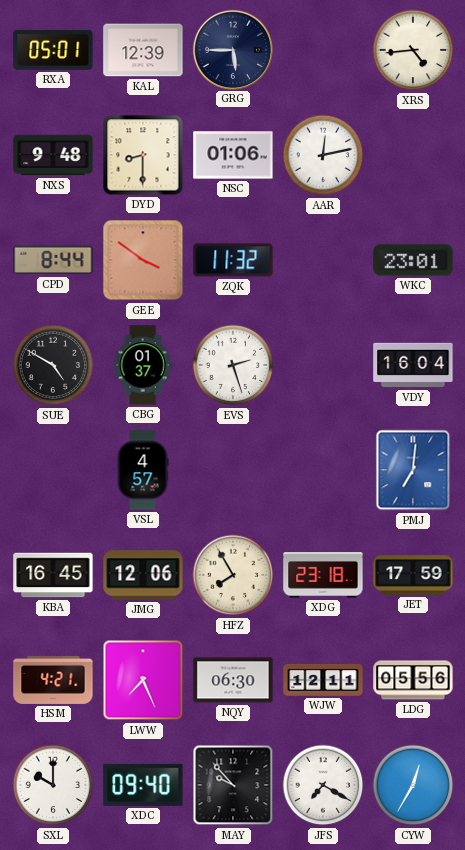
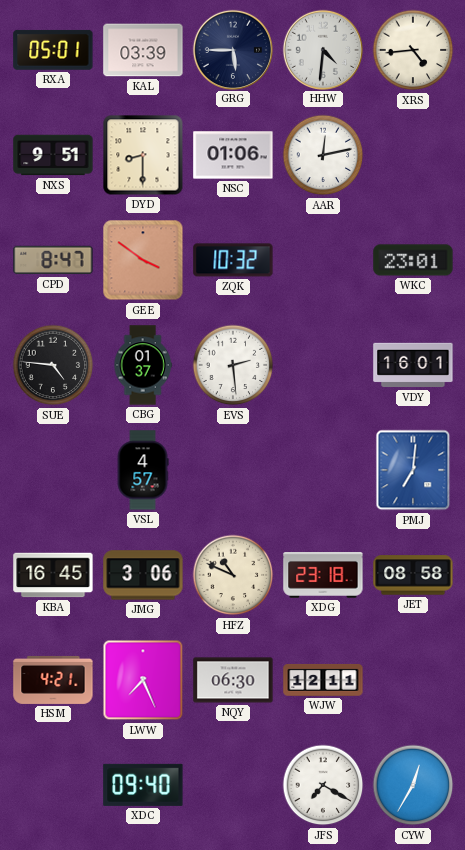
KAL: 12:39 -> 03:39
HHW: none -> 4:31
NXS: 9:48 -> 9:51
CPD: 8:44 -> 8:47
ZQK: 11:32 -> 10:32
SUE: 4:50 -> 4:46
EVS: 2:27 -> 2:29
VDY: 16:04 -> 16:01
JMG: 12:06 -> 3:06
HFZ: 7:55 -> 10:49
JET: 17:59 -> 08:58
LDG: 05:56 -> none
SXL: 10:00 -> none
MAY: 9:53 -> none
